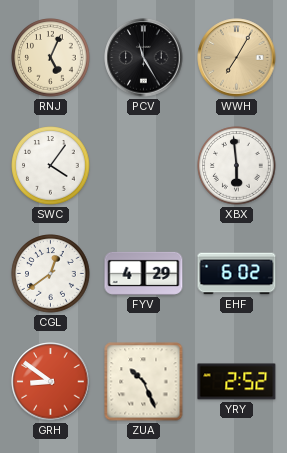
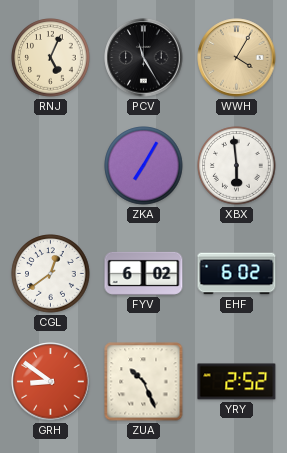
WWH: 7:05 -> 4:05
SWC: 4:06 -> none
ZKA: none -> 7:05
FYV: 4:29 -> 6:02
